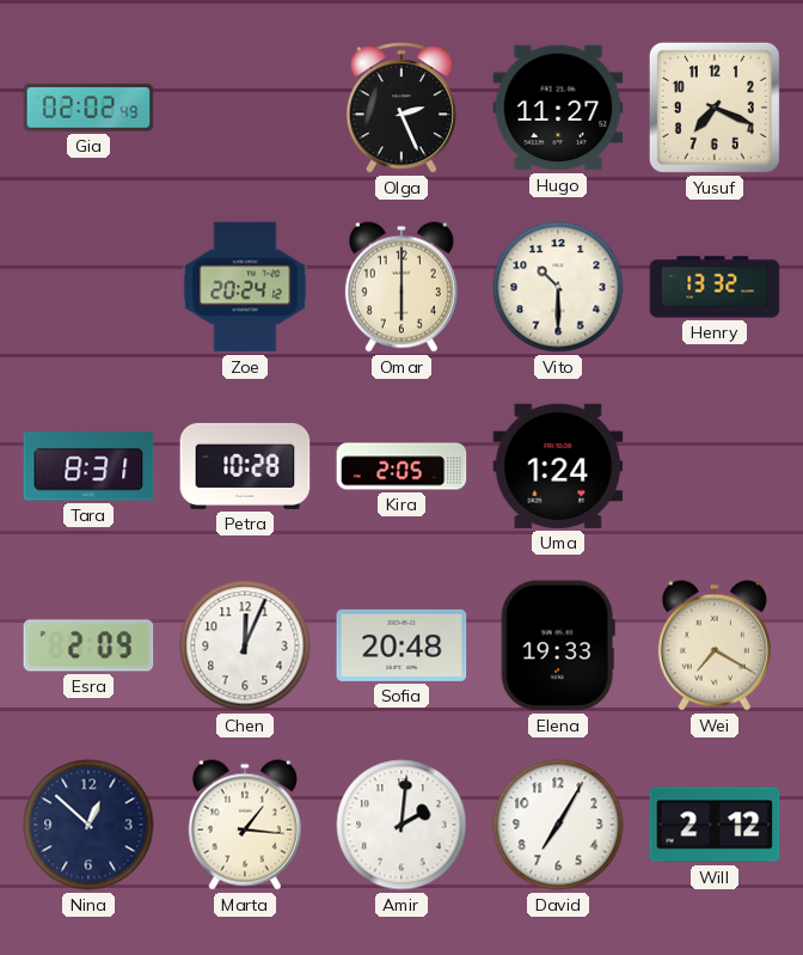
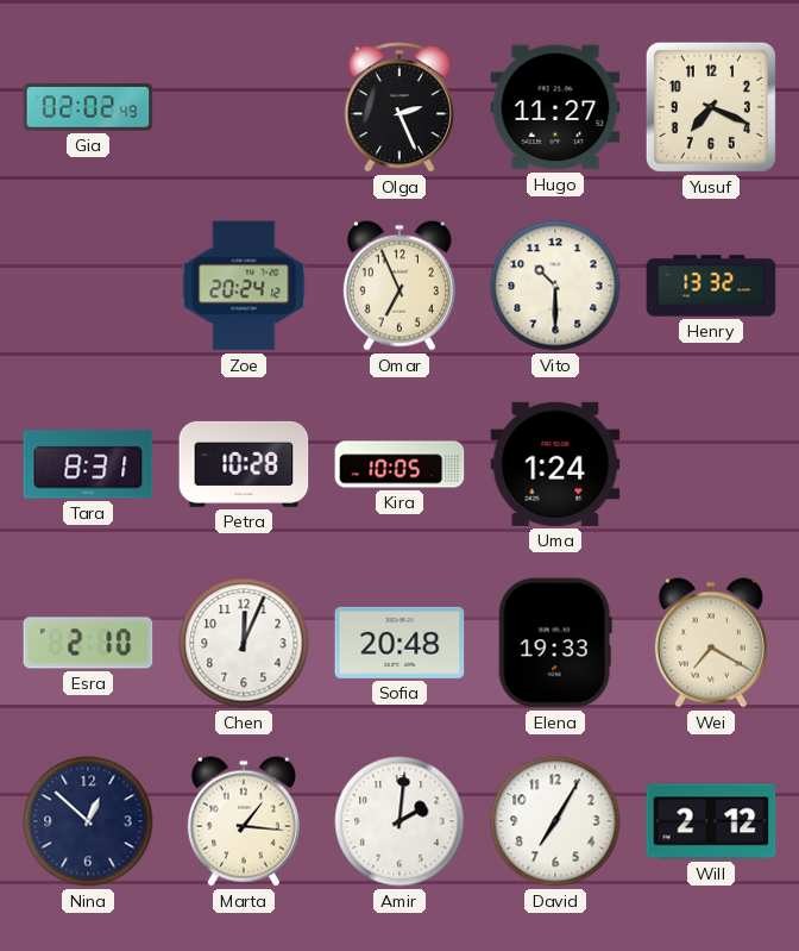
Omar: 6:00 -> 6:56
Kira: 2:05 -> 10:05
Esra: 2:09 -> 2:10
